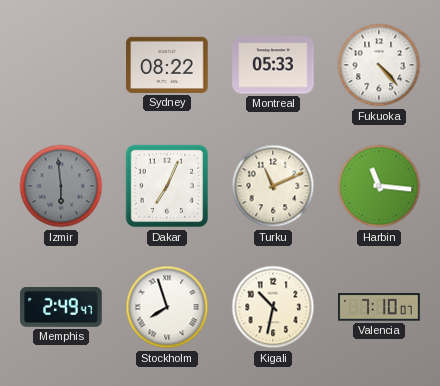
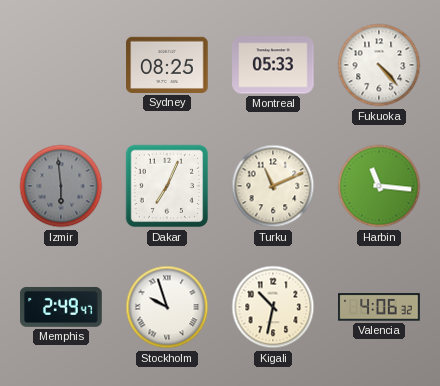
Sydney: 08:22 -> 08:25
Stockholm: 7:57 -> 9:57
Valencia: 7:10 -> 4:06
